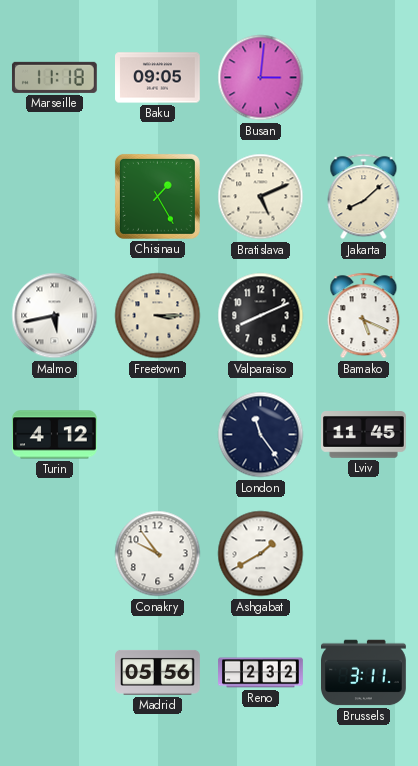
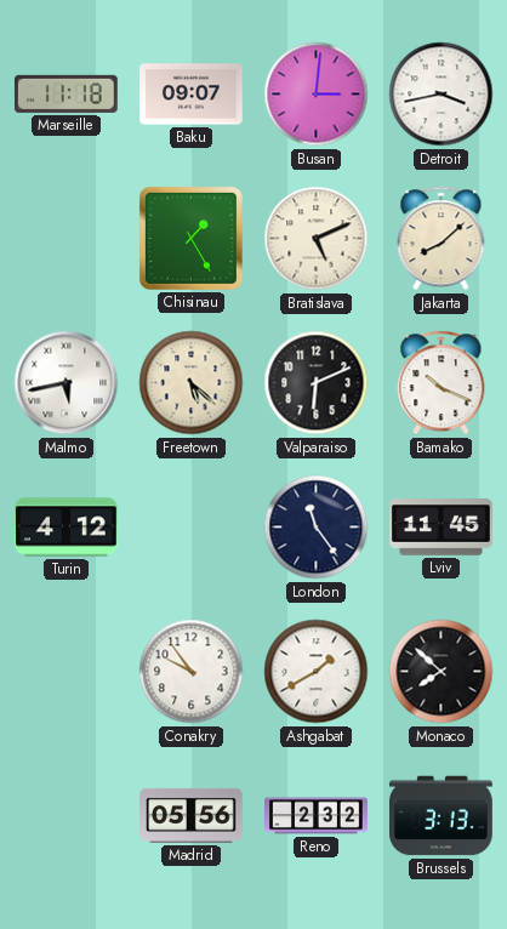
Baku: 09:05 -> 09:07
Detroit: none -> 3:43
Freetown: 3:15 -> 5:22
Valparaiso: 8:11 -> 6:11
Bamako: 5:19 -> 10:19
Monaco: none -> 7:52
Brussels: 3:11 -> 3:13
